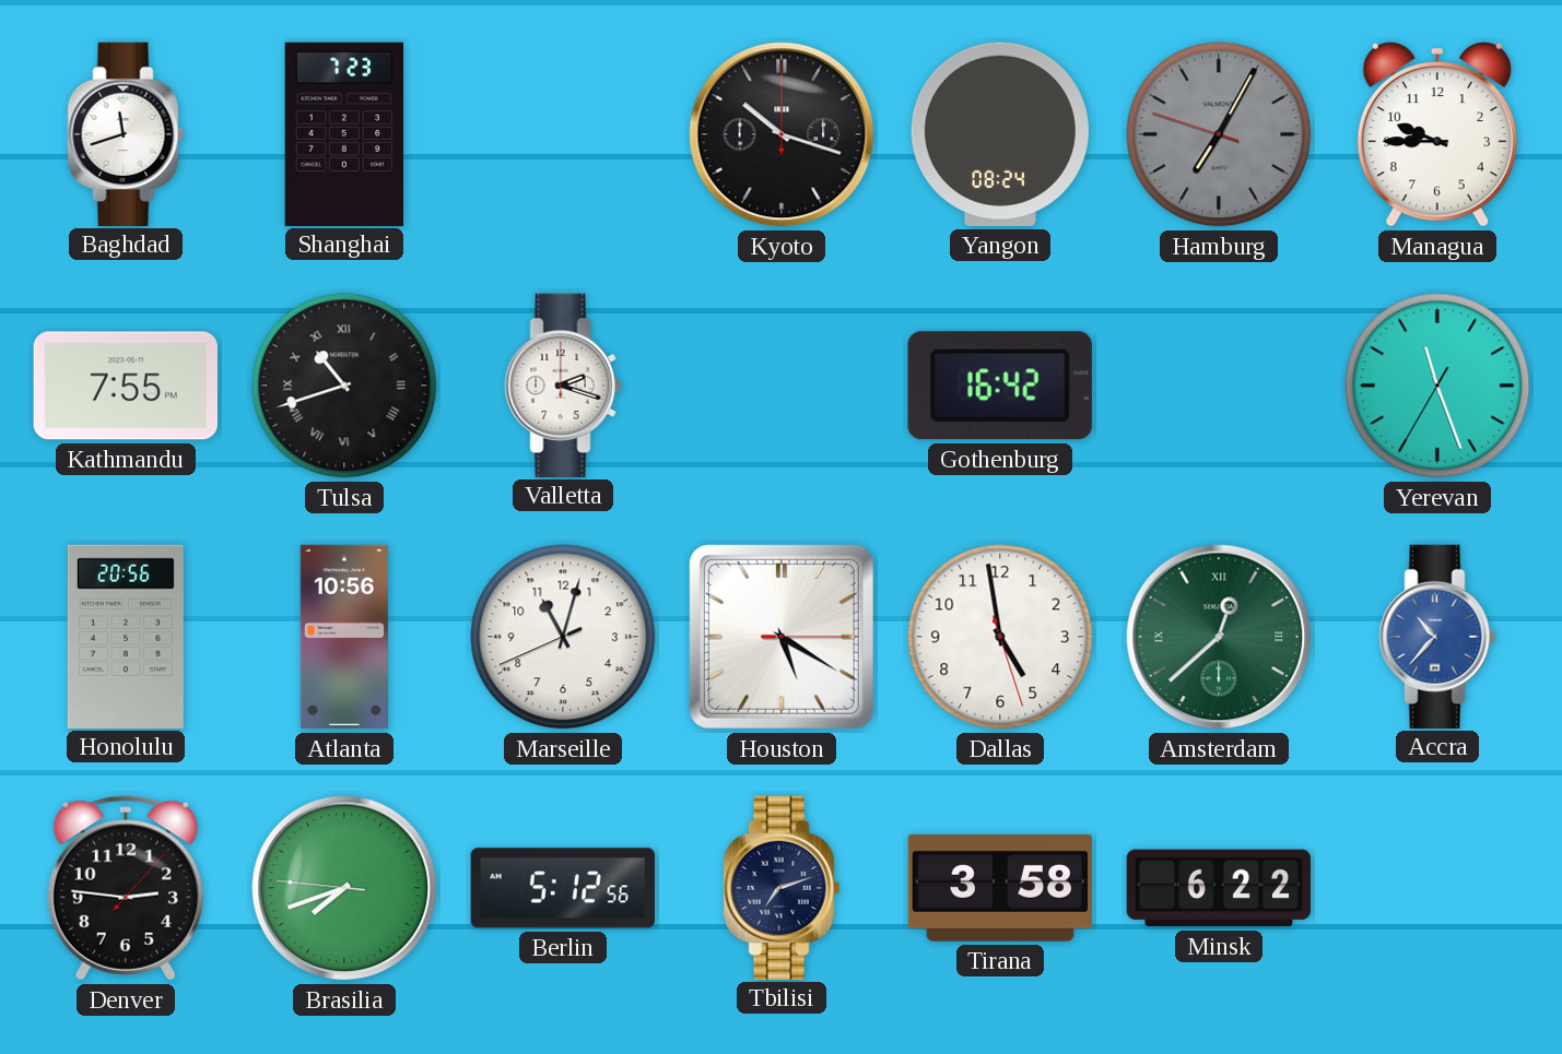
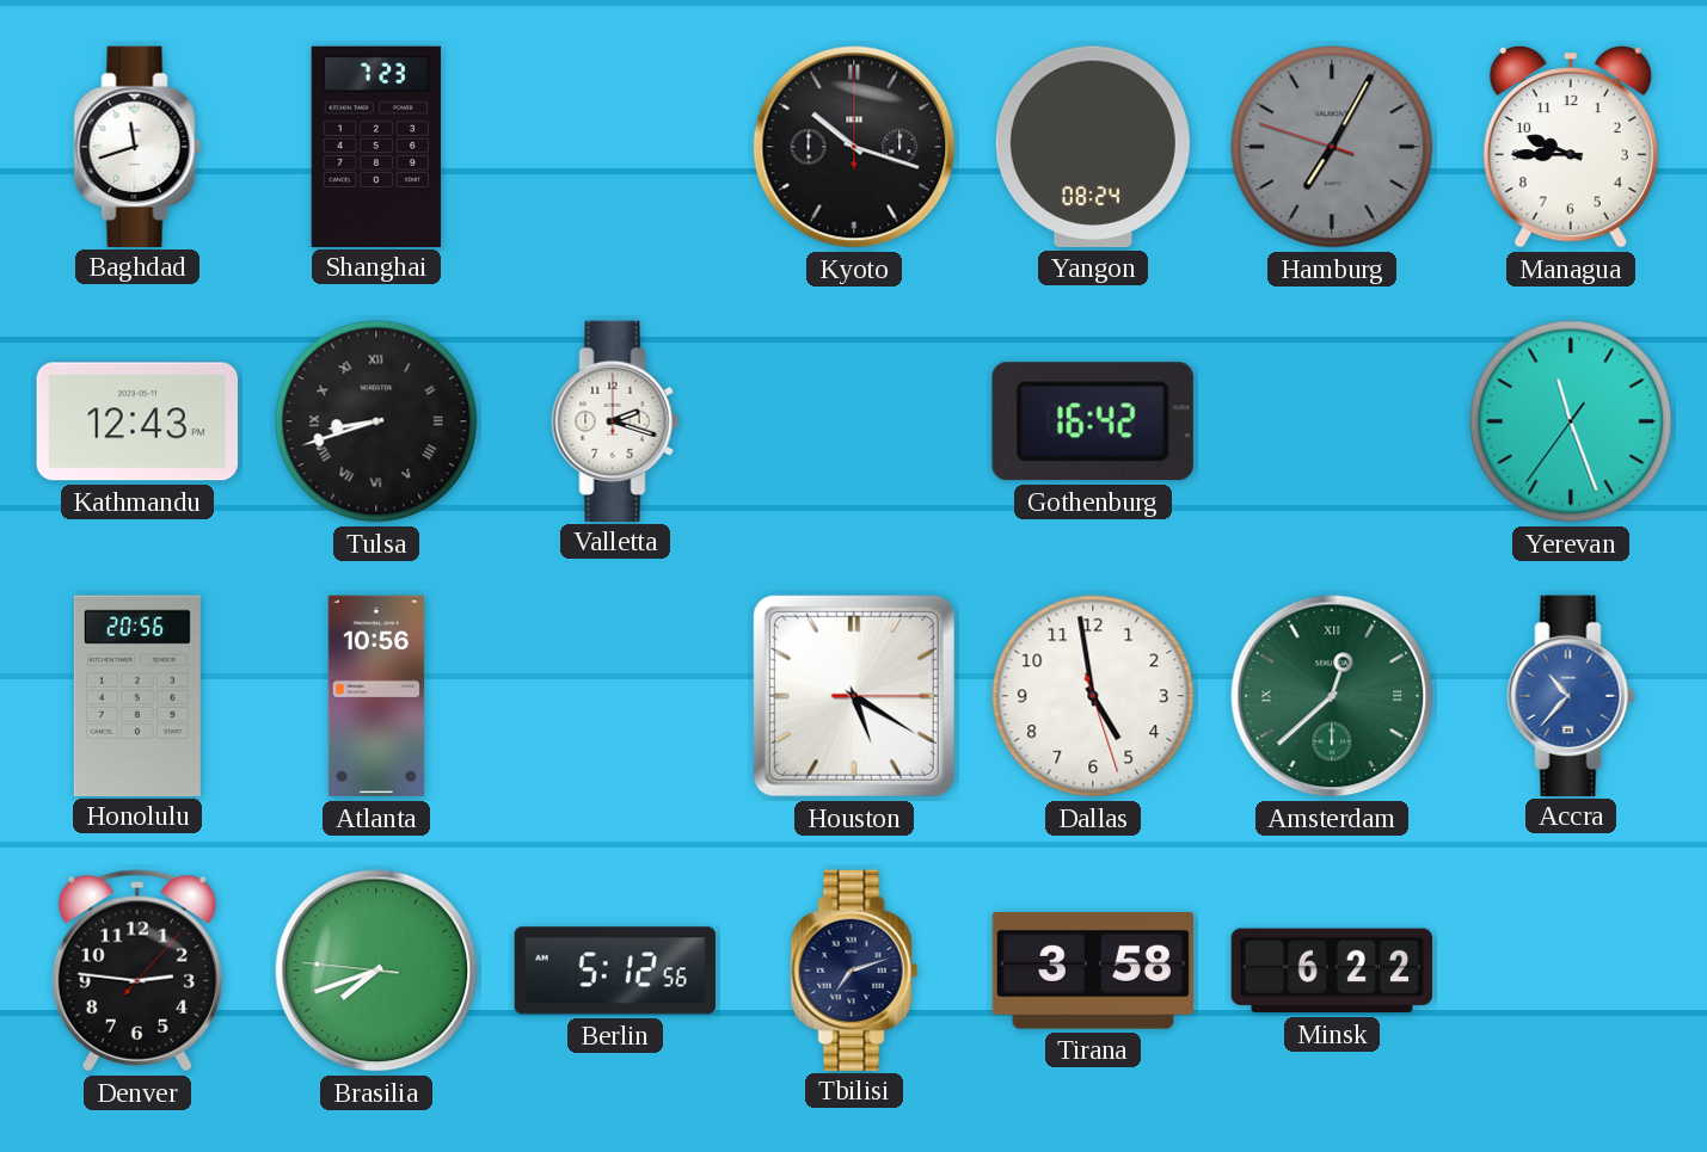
Kathmandu: 7:55 -> 12:43
Tulsa: 10:42 -> 8:42
Yerevan: 11:26:35 -> 11:26:36
Marseille: 11:02 -> none
